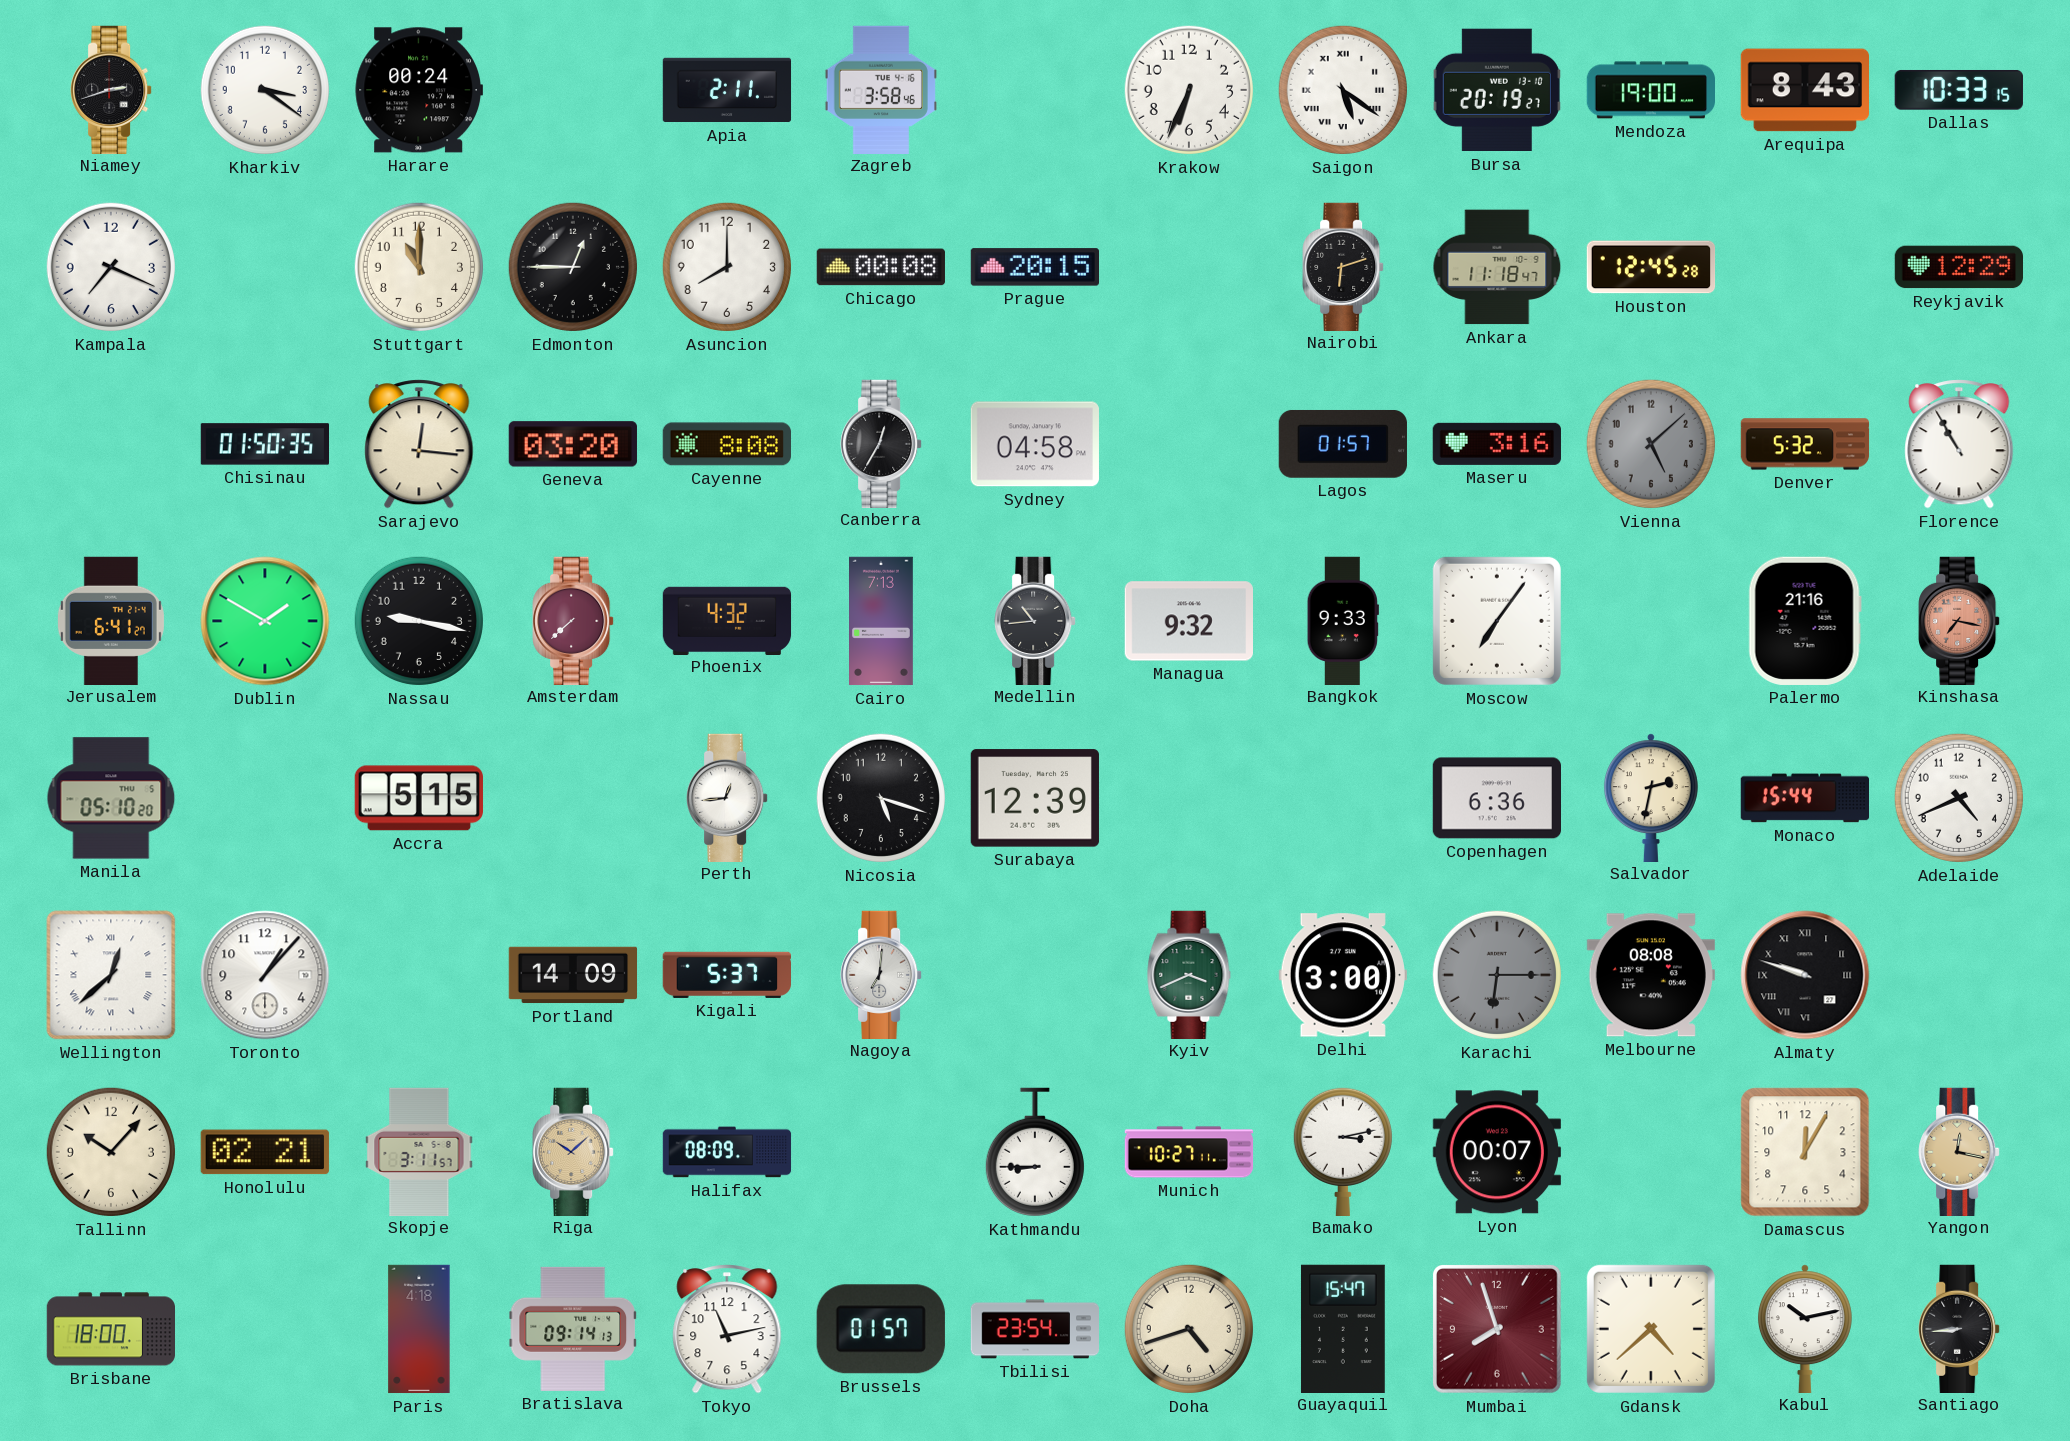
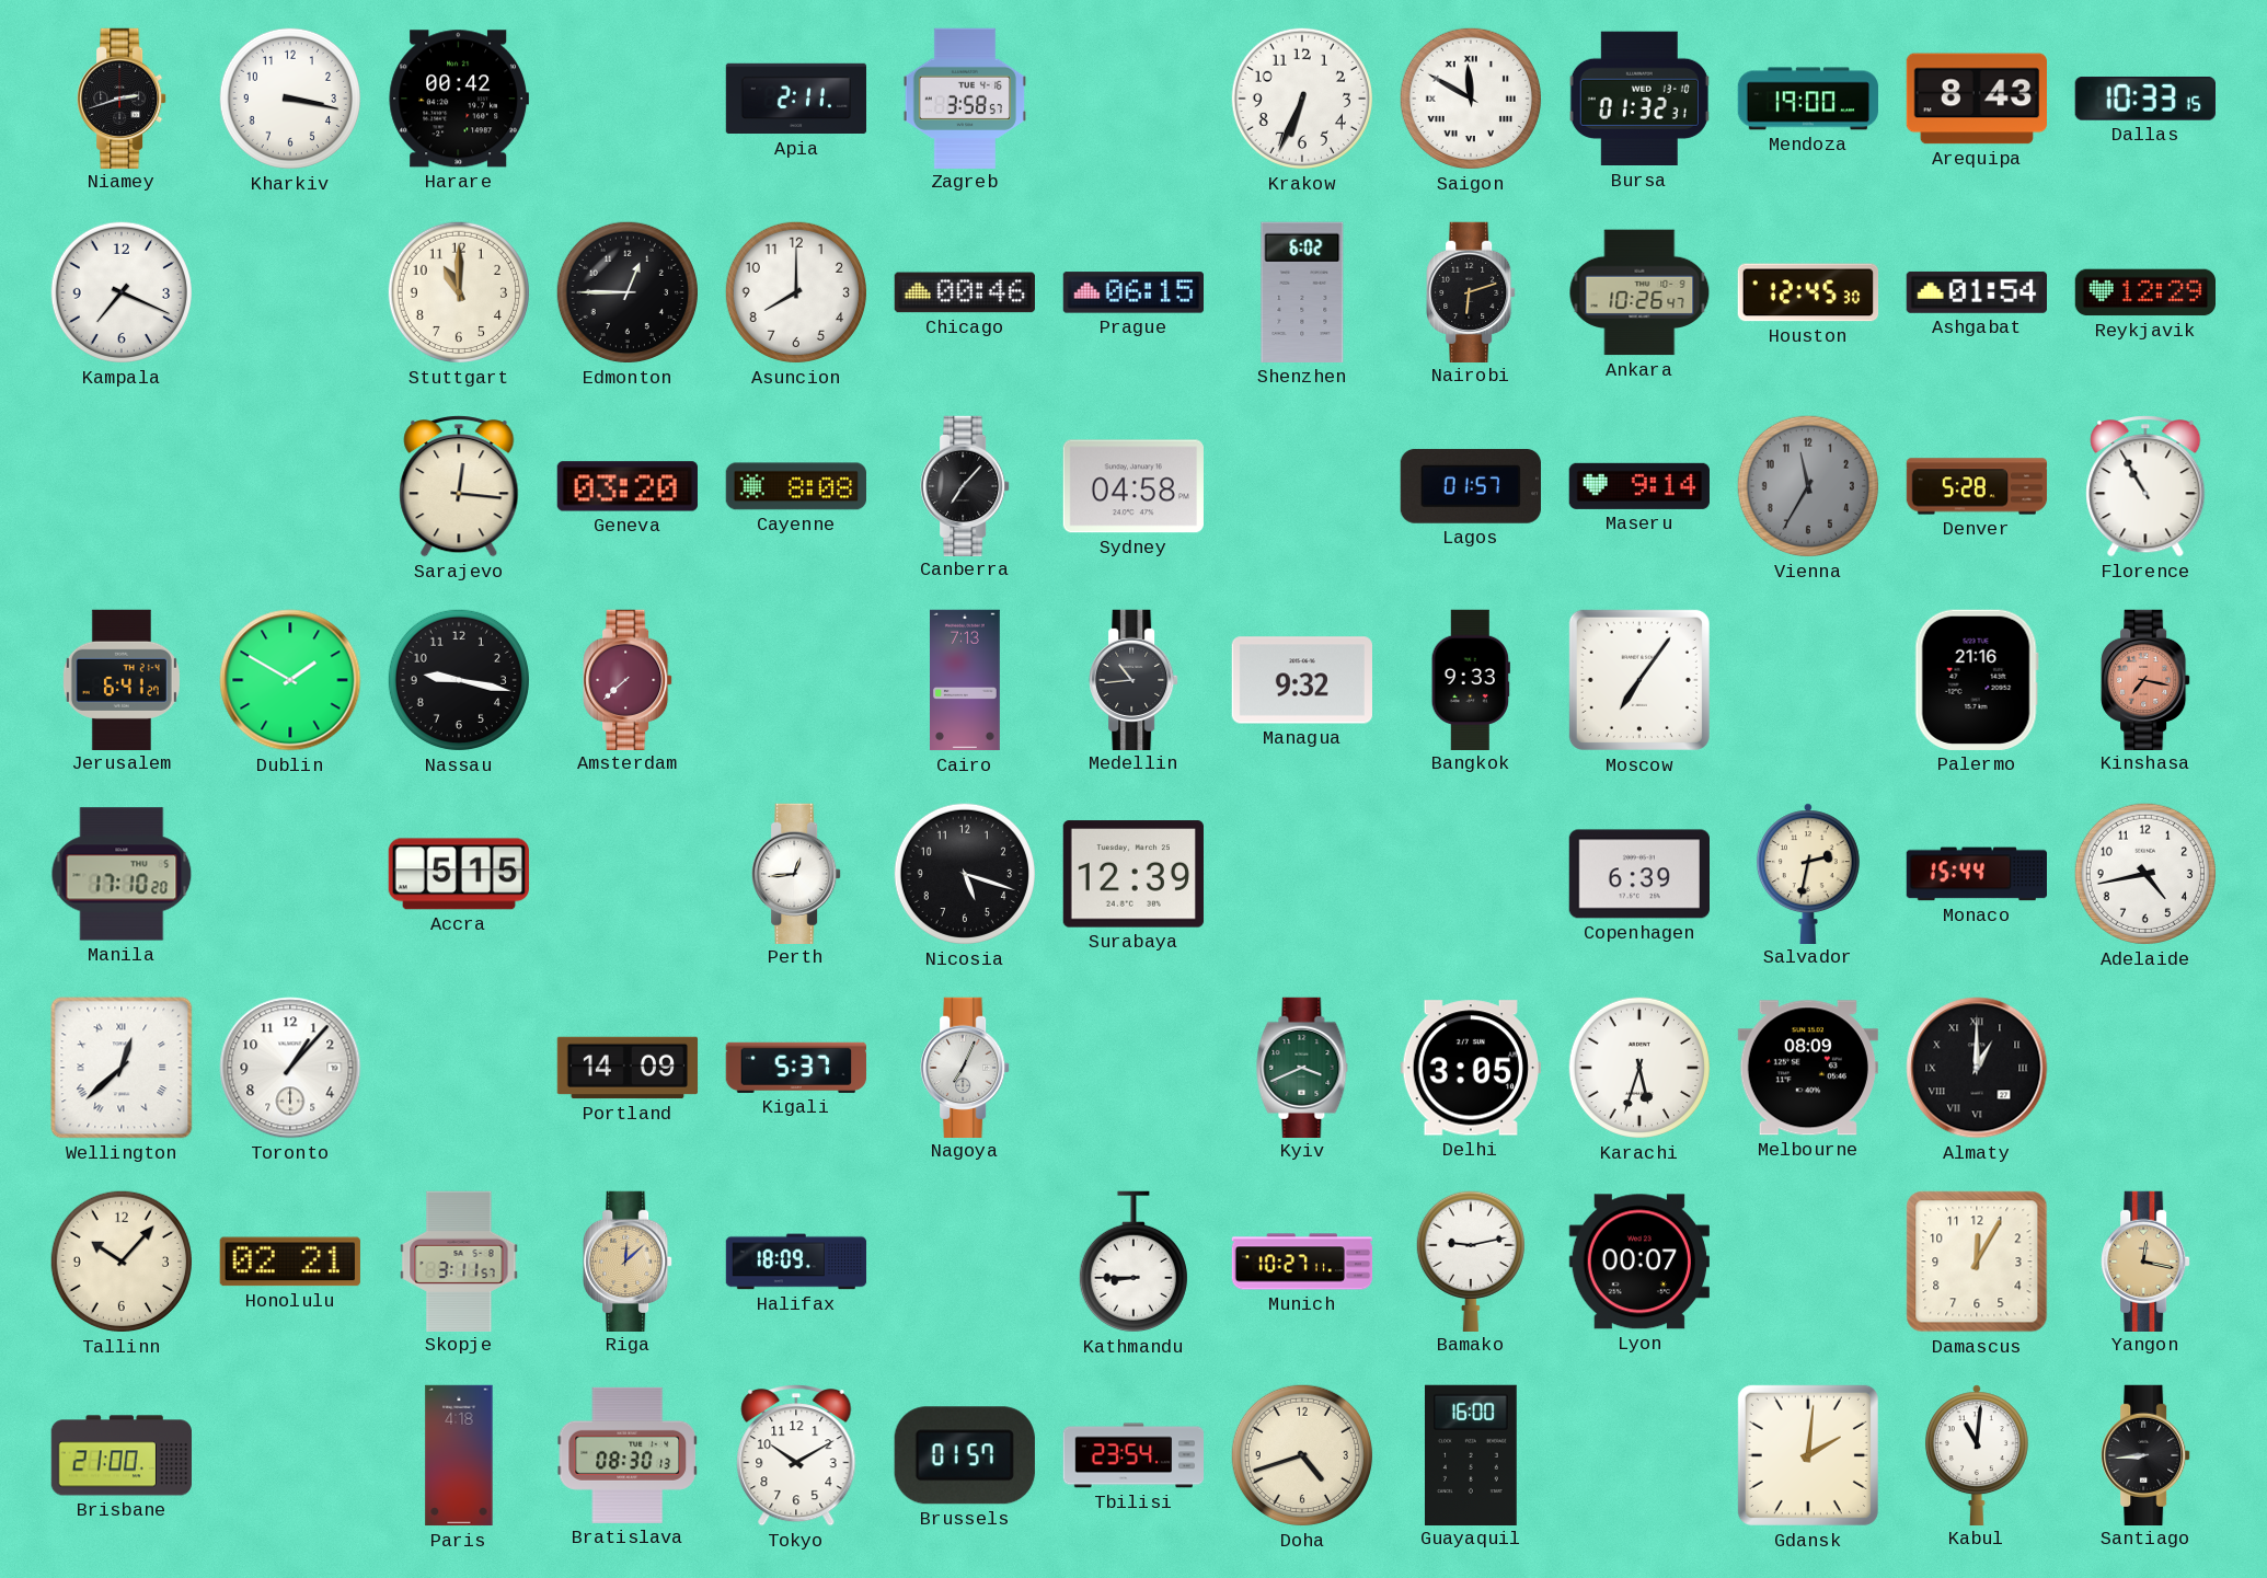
Kharkiv: 3:21 -> 3:17
Harare: 00:24 -> 00:42
Zagreb: 3:58:46 -> 3:58:57
Saigon: 5:21 -> 11:50
Bursa: 20:19 -> 01:32
Chicago: 00:08 -> 00:46
Prague: 20:15 -> 06:15
Shenzhen: none -> 6:02
Ankara: 11:18 -> 10:26
Houston: 12:45:28 -> 12:45:30
Ashgabat: none -> 01:54
Chisinau: 01:50 -> none
Canberra: 12:35 -> 7:07
Maseru: 3:16 -> 9:14
Vienna: 5:08 -> 11:35
Denver: 5:32 -> 5:28
Phoenix: 4:32 -> none
Manila: 05:10 -> 17:10
Copenhagen: 6:36 -> 6:39
Adelaide: 4:41 -> 4:43
Nagoya: 7:01 -> 7:04
Delhi: 3:00 -> 3:05
Karachi: 6:15 -> 5:33
Karachi dial: grey -> white
Melbourne: 08:08 -> 08:09
Almaty: 9:48 -> 1:00
Riga: 10:08 -> 12:08
Halifax: 08:09 -> 18:09
Bamako: 3:13 -> 9:13
Brisbane: 18:00 -> 21:00
Bratislava: 09:14 -> 08:30
Tokyo: 11:13 -> 10:10
Guayaquil: 15:47 -> 16:00
Mumbai: 7:57 -> none
Gdansk: 4:38 -> 2:01
Kabul: 10:13 -> 11:01
